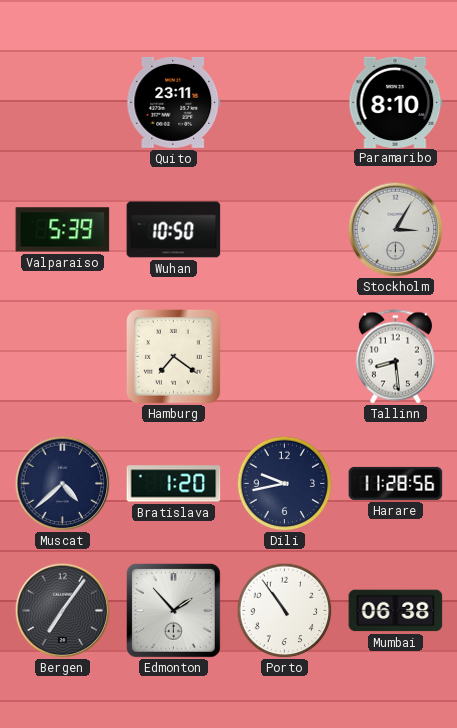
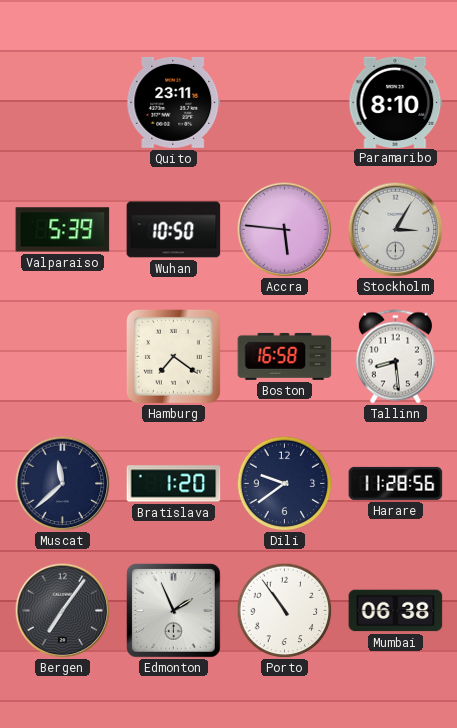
Accra: none -> 5:46
Boston: none -> 16:58
Muscat: 4:38 -> 11:38
Dili: 9:43 -> 9:39
Edmonton: 1:53 -> 1:56
